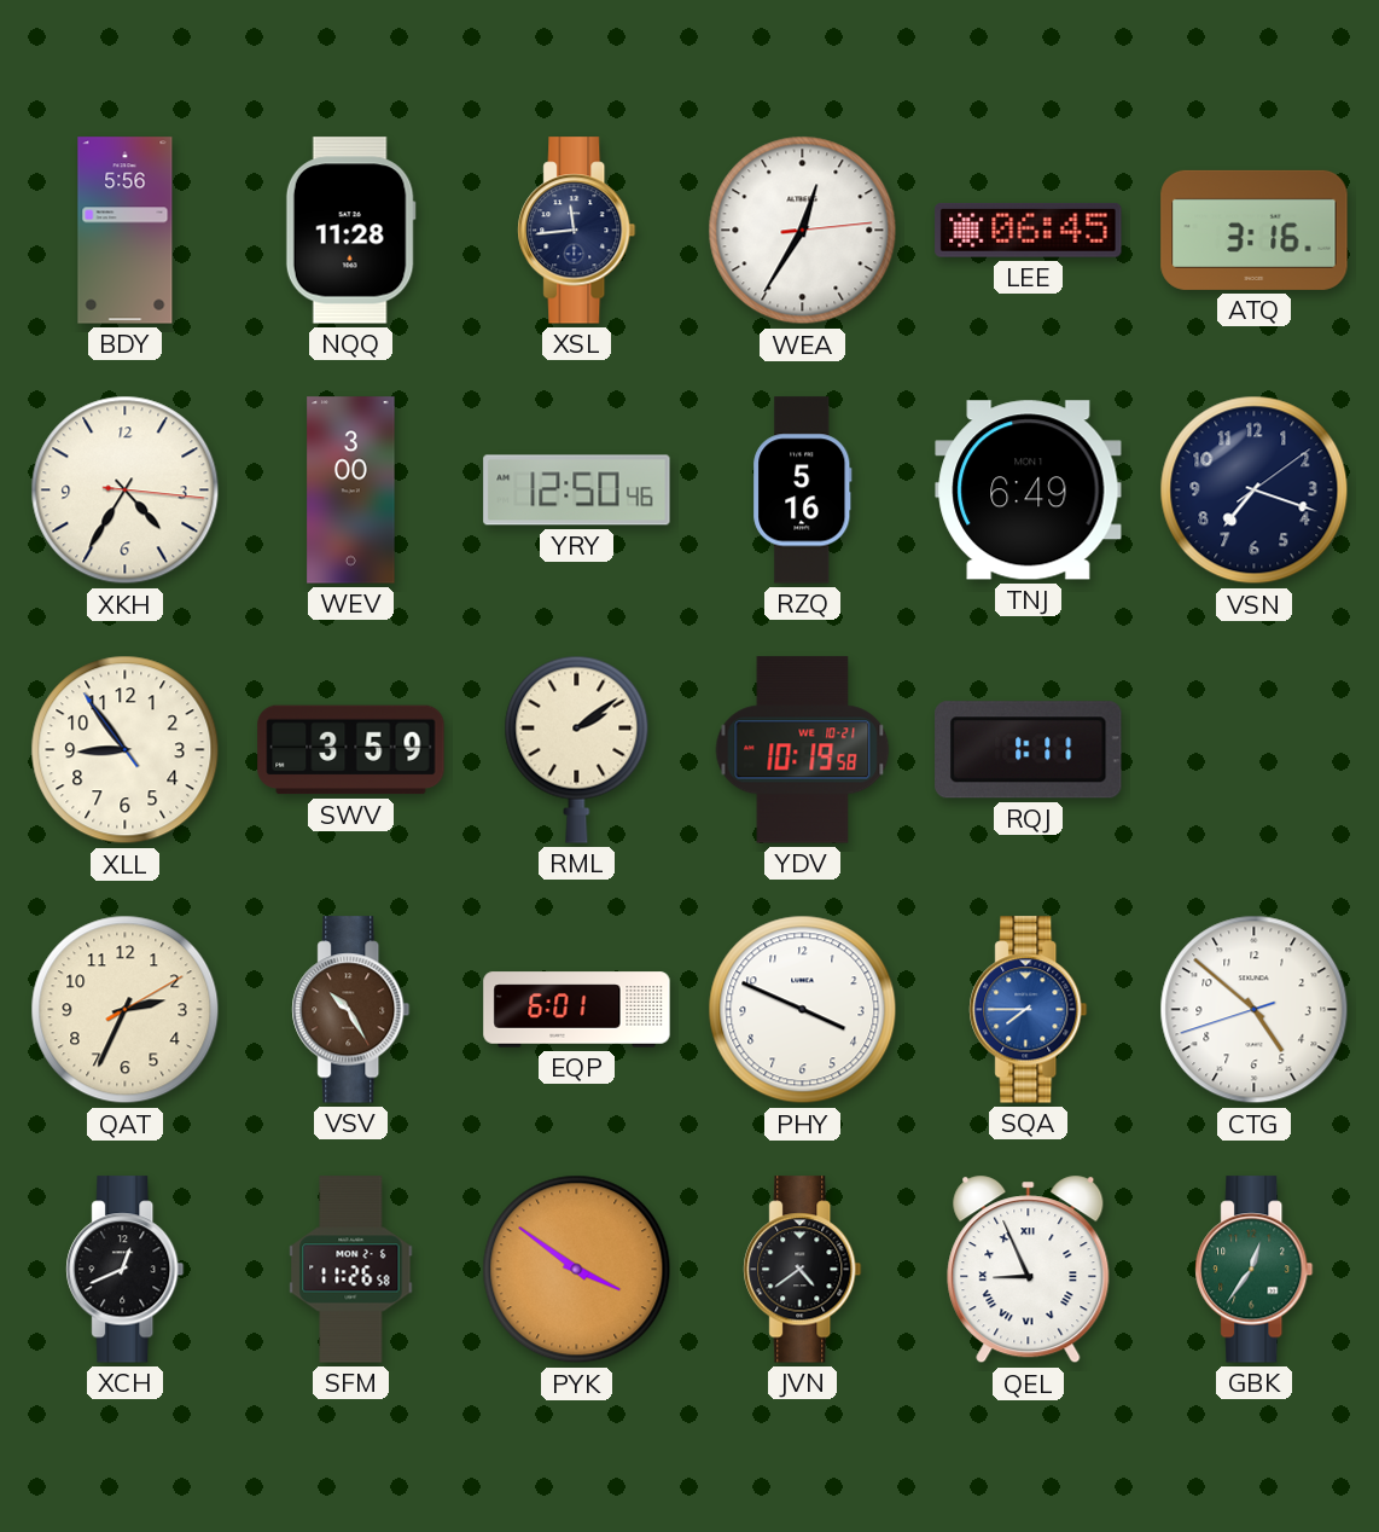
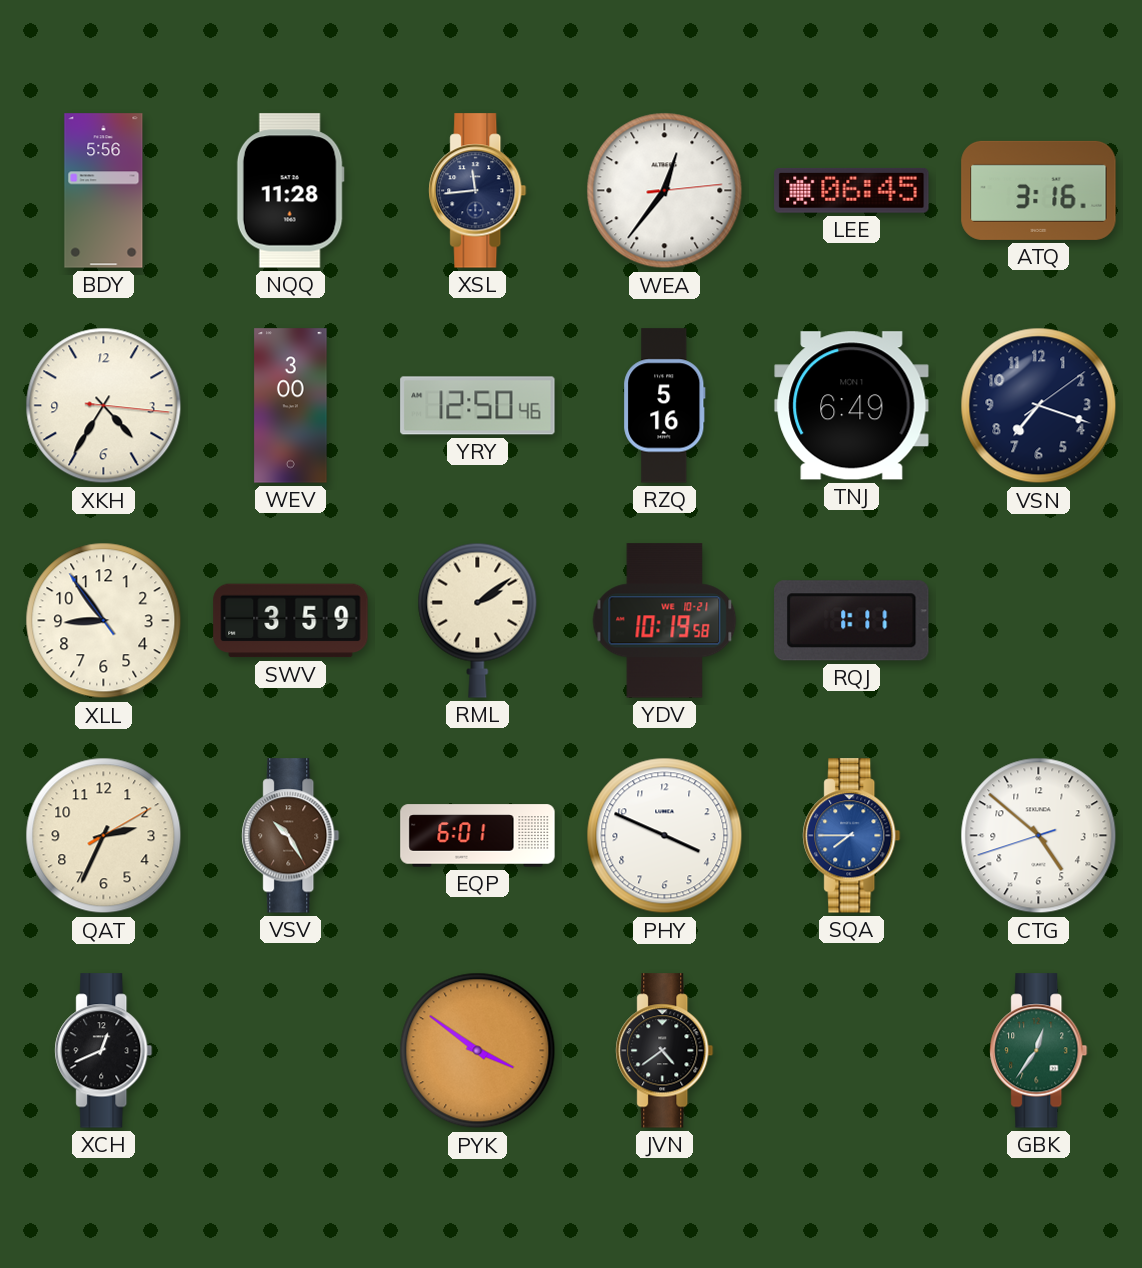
WEA: 12:35 -> 12:36
SFM: 11:26 -> none
QEL: 8:56 -> none
